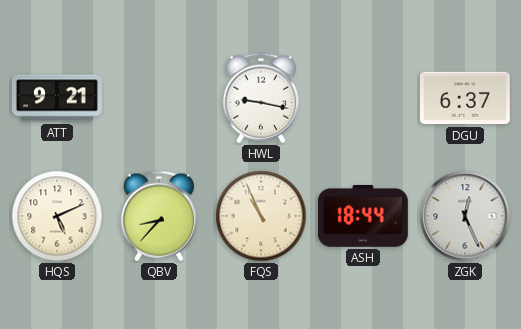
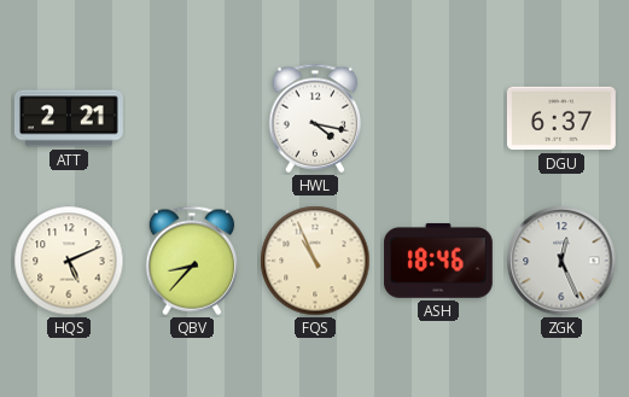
ATT: 9:21 -> 2:21
HWL: 9:17 -> 4:17
ASH: 18:44 -> 18:46
